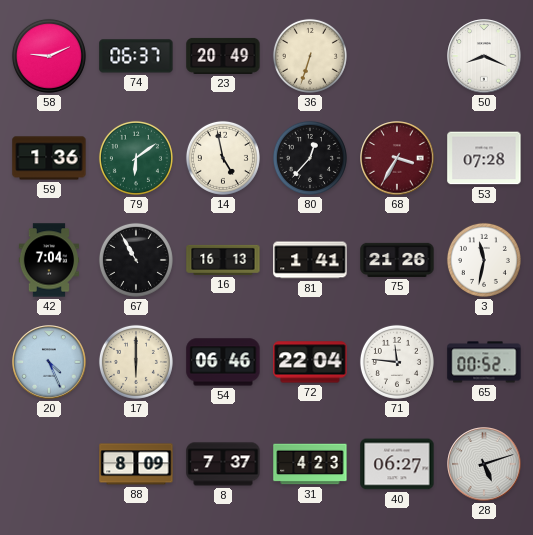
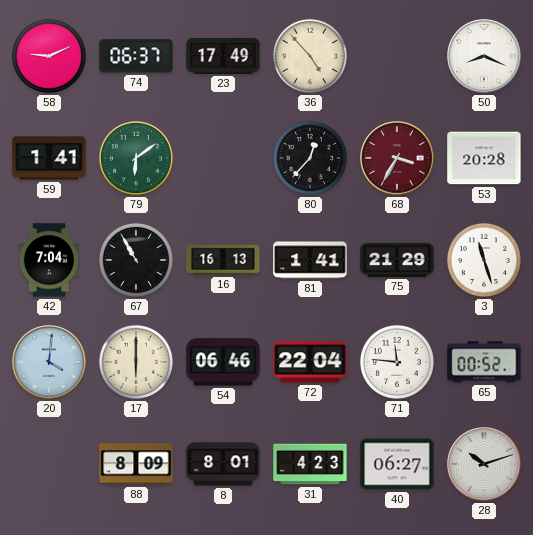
23: 20:49 -> 17:49
36: 6:33 -> 4:53
59: 1:36 -> 1:41
14: 4:58 -> none
53: 07:28 -> 20:28
75: 21:26 -> 21:29
3: 11:32 -> 11:27
20: 4:26 -> 4:01
8: 7:37 -> 8:01
28: 5:12 -> 10:12
